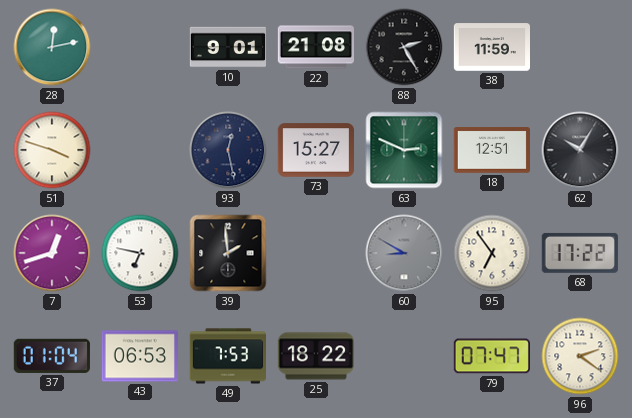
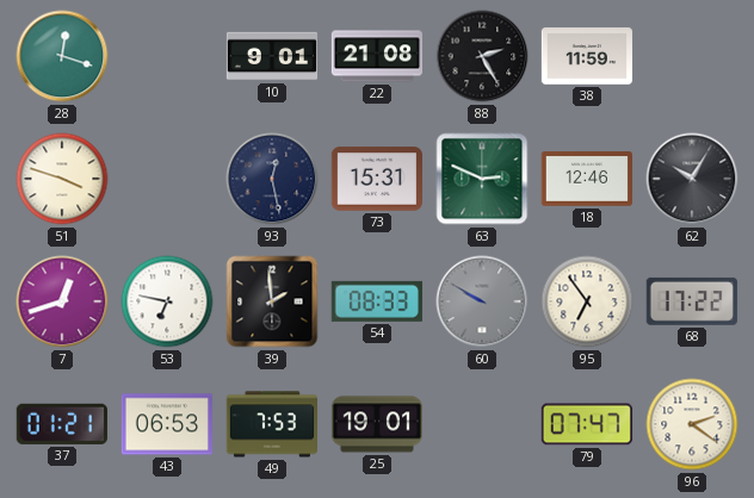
28: 12:13 -> 12:18
73: 15:27 -> 15:31
18: 12:51 -> 12:46
54: none -> 08:33
60: 8:50 -> 9:50
37: 01:04 -> 01:21
25: 18:22 -> 19:01
